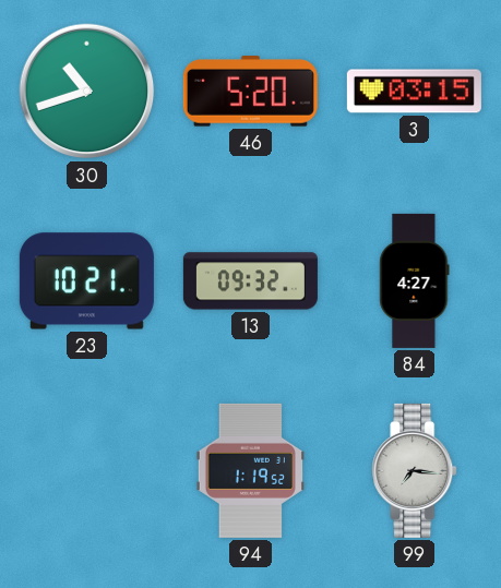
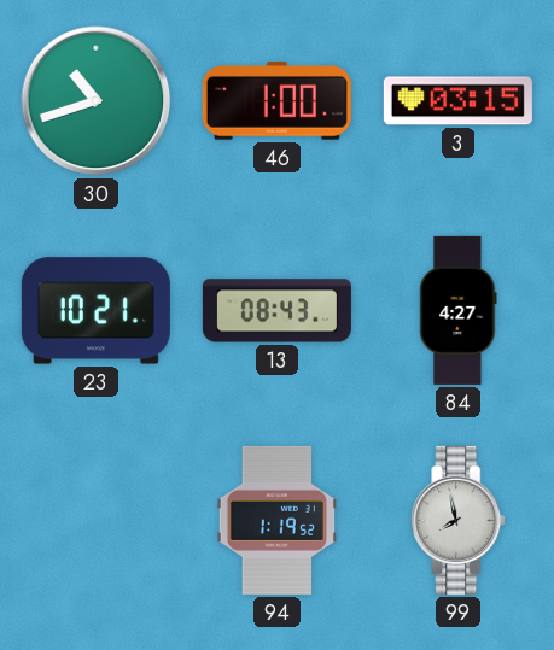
46: 5:20 -> 1:00
13: 09:32 -> 08:43
99: 7:16 -> 7:58
